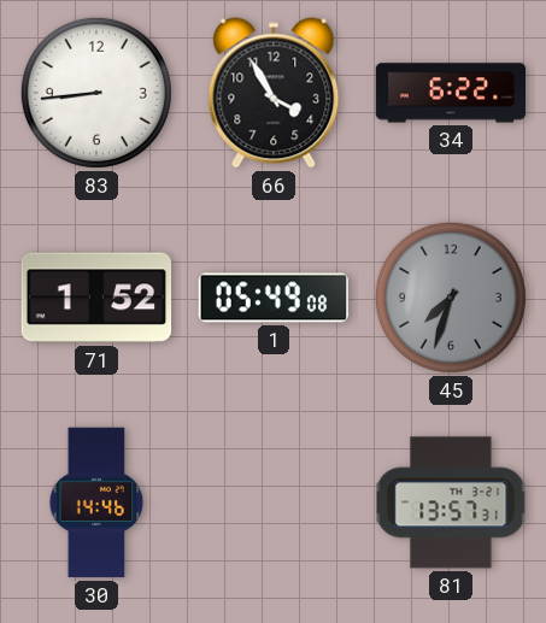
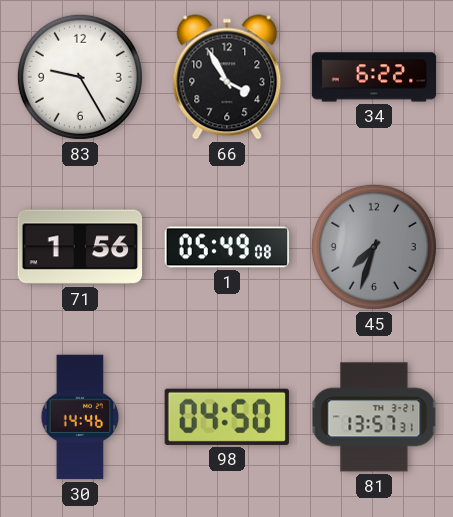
83: 8:44 -> 9:25
71: 1:52 -> 1:56
98: none -> 04:50
